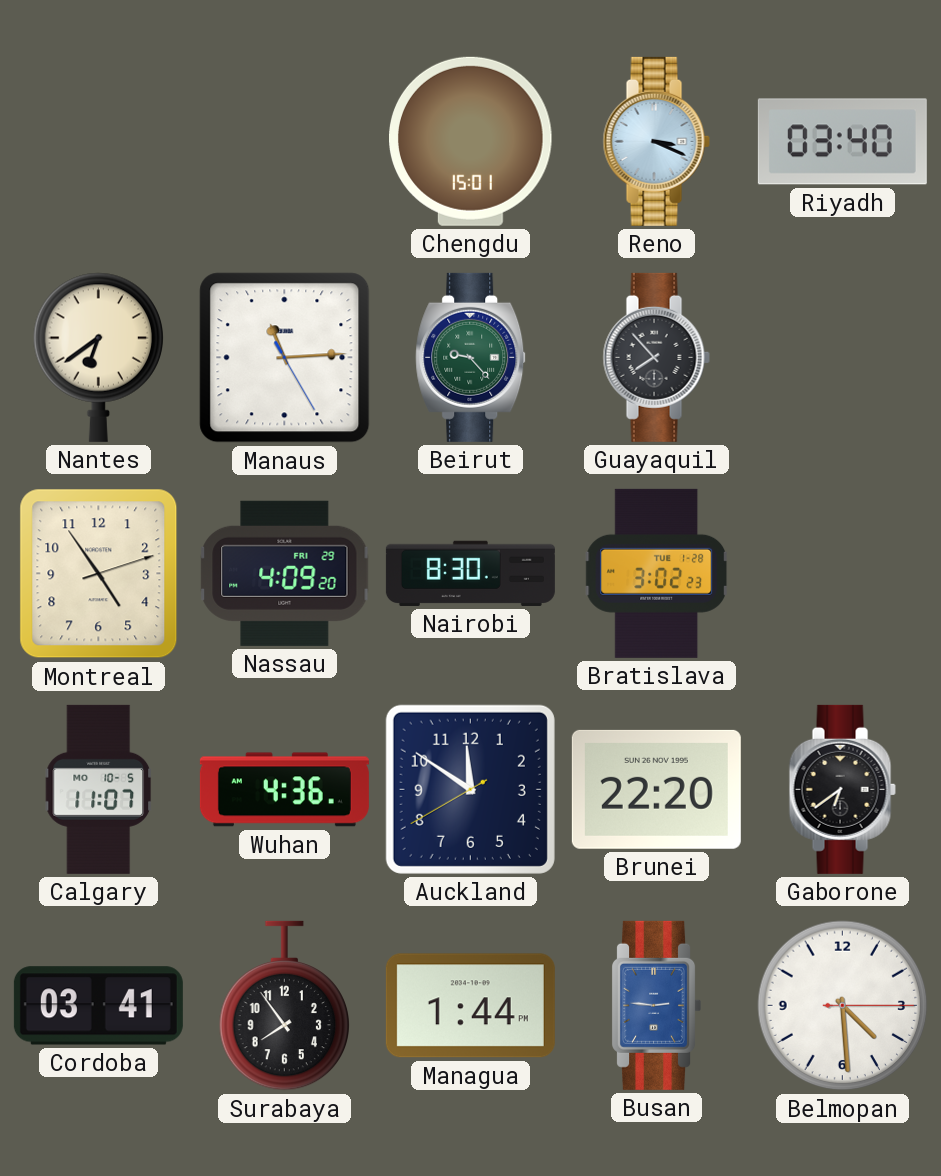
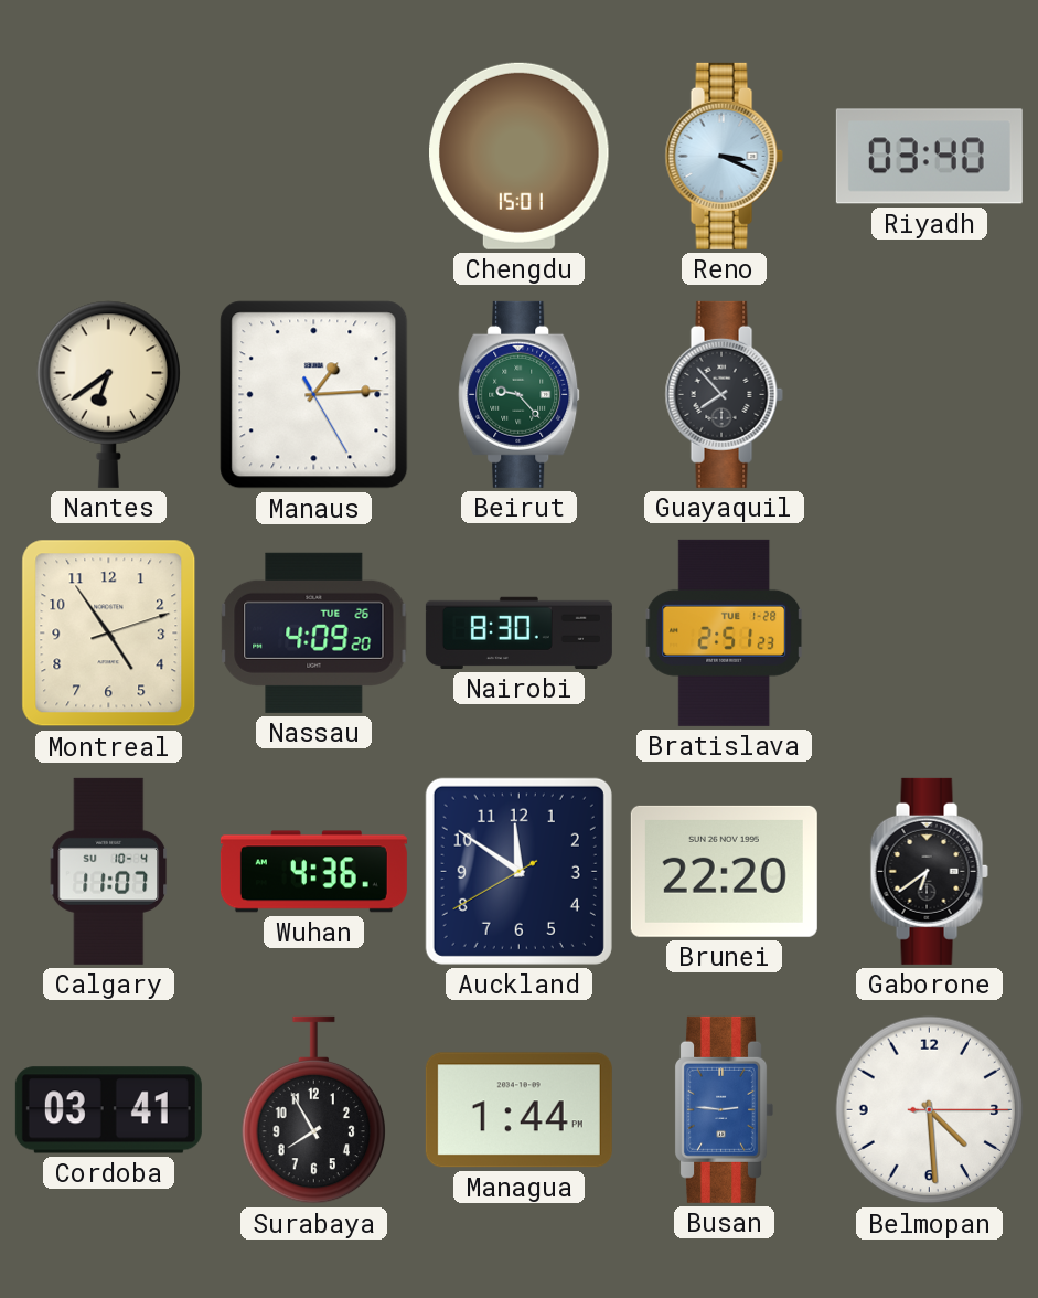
Manaus: 11:14 -> 1:14
Nassau date: FRI 29 -> TUE 26
Bratislava: 3:02 -> 2:51
Calgary date: MO 10-5 -> SU 10-4
Surabaya: 7:54 -> 7:55
